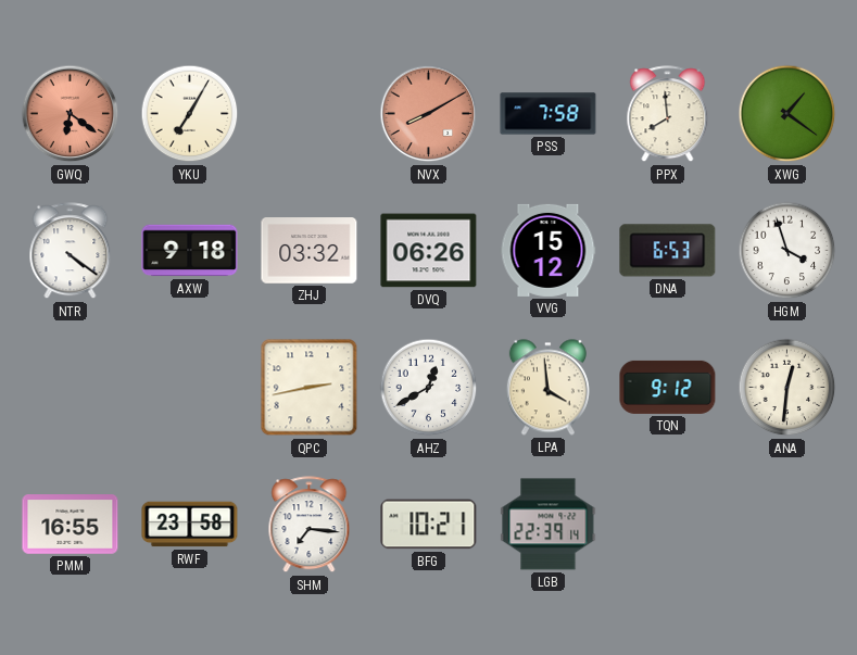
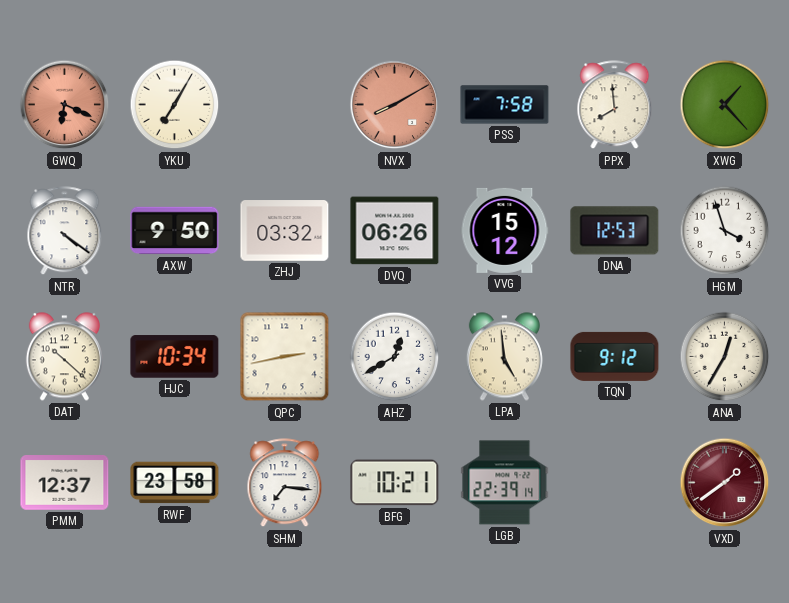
GWQ: 6:21 -> 6:19
XWG: 1:21 -> 1:23
AXW: 9:18 -> 9:50
DNA: 6:53 -> 12:53
DAT: none -> 10:22
HJC: none -> 10:34
LPA: 3:59 -> 4:59
ANA: 12:31 -> 12:35
PMM: 16:55 -> 12:37
VXD: none -> 1:39
